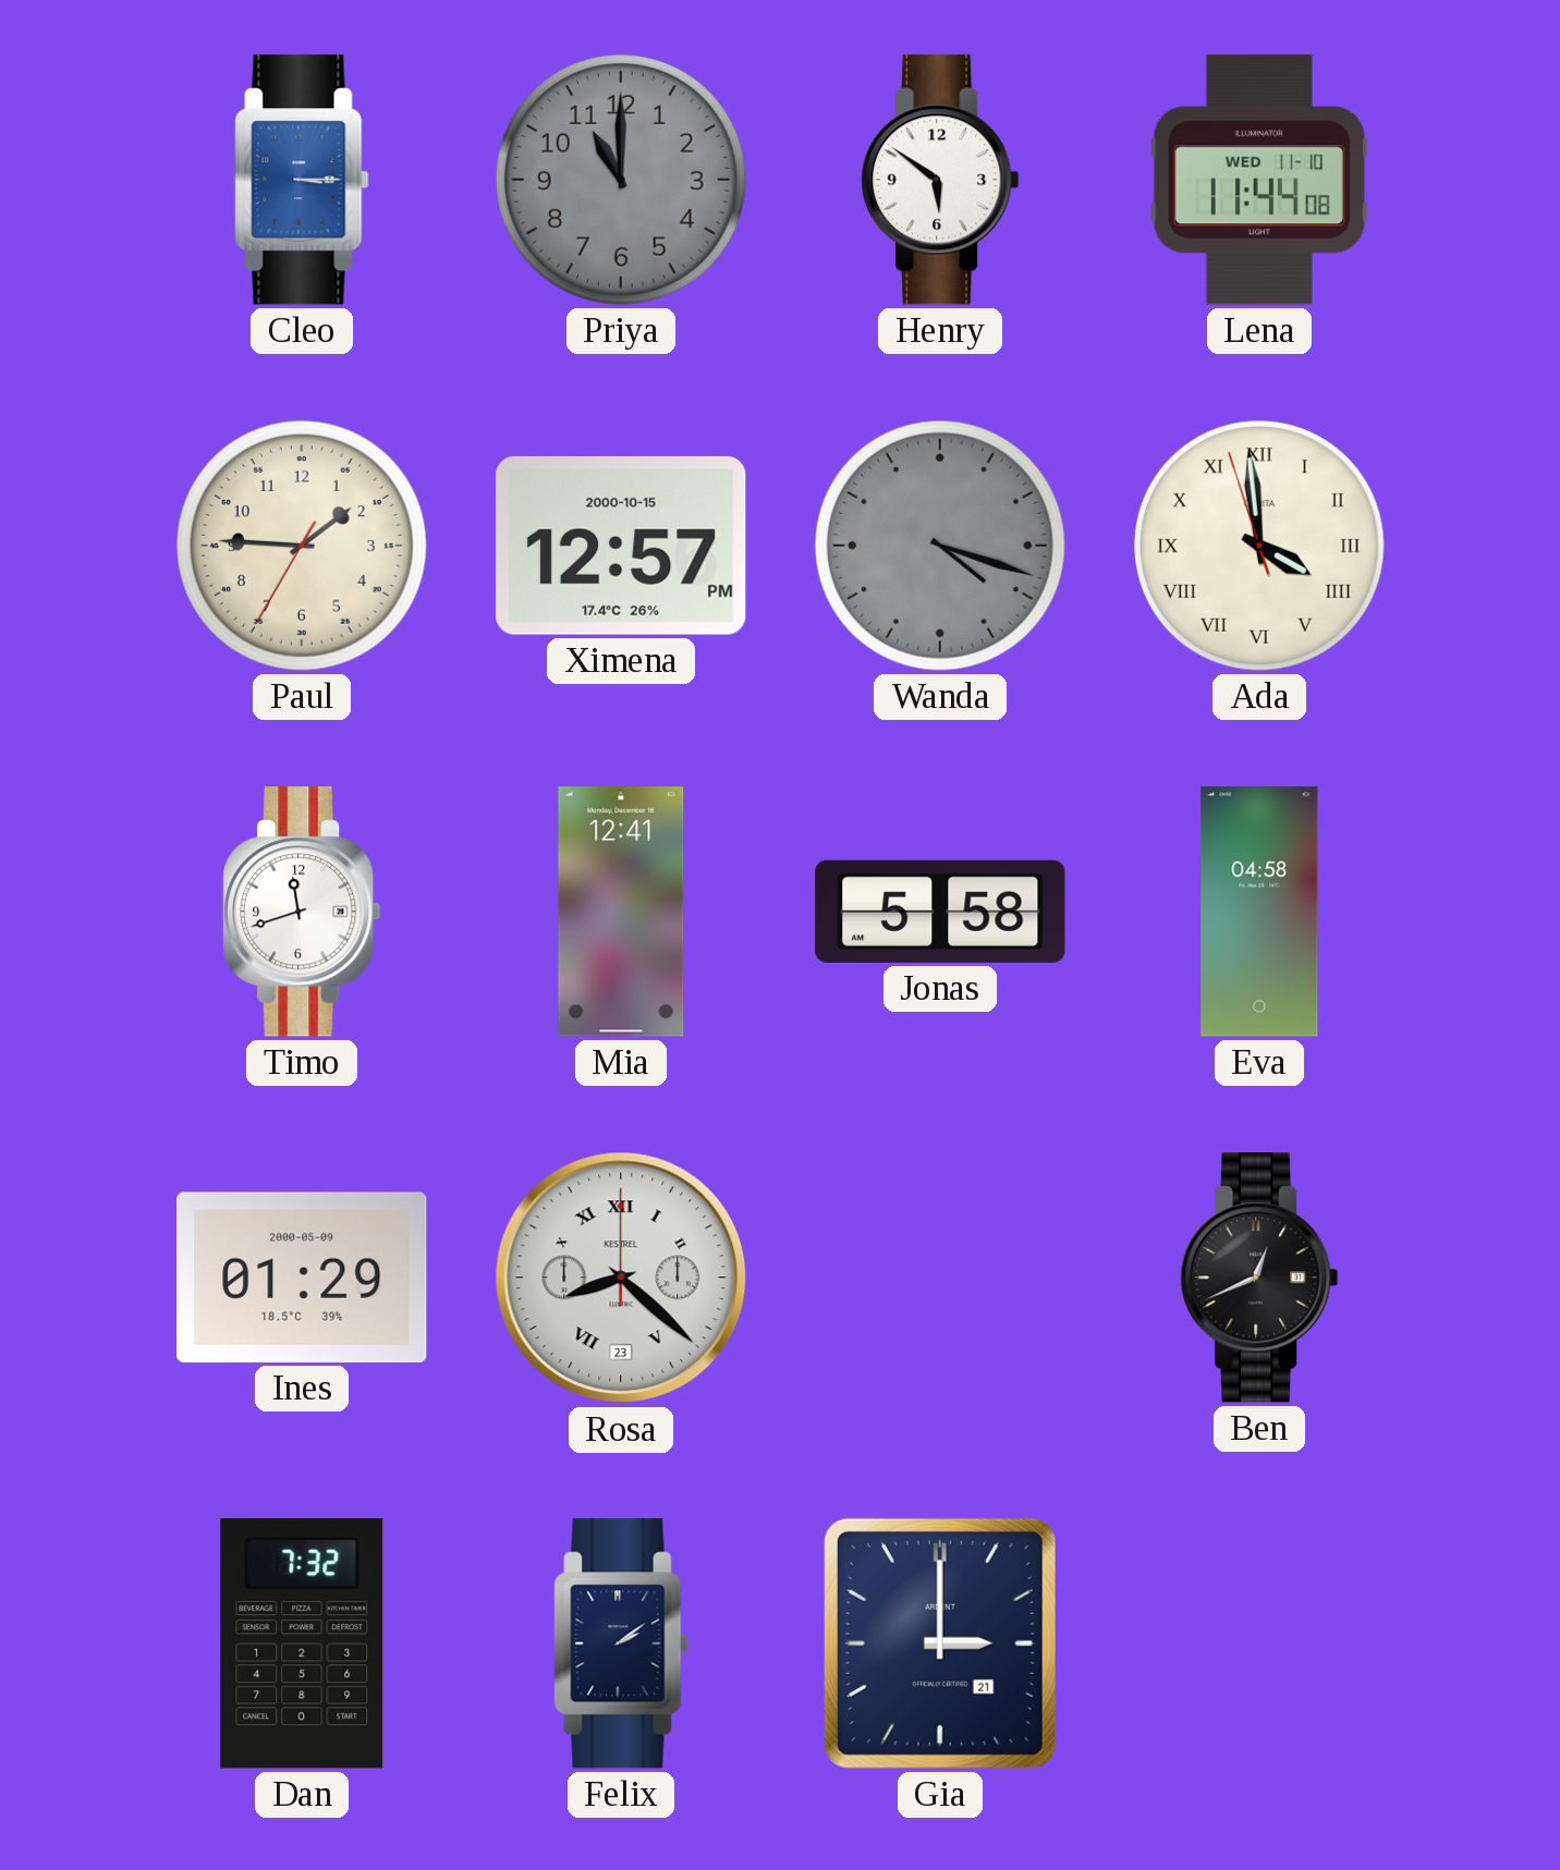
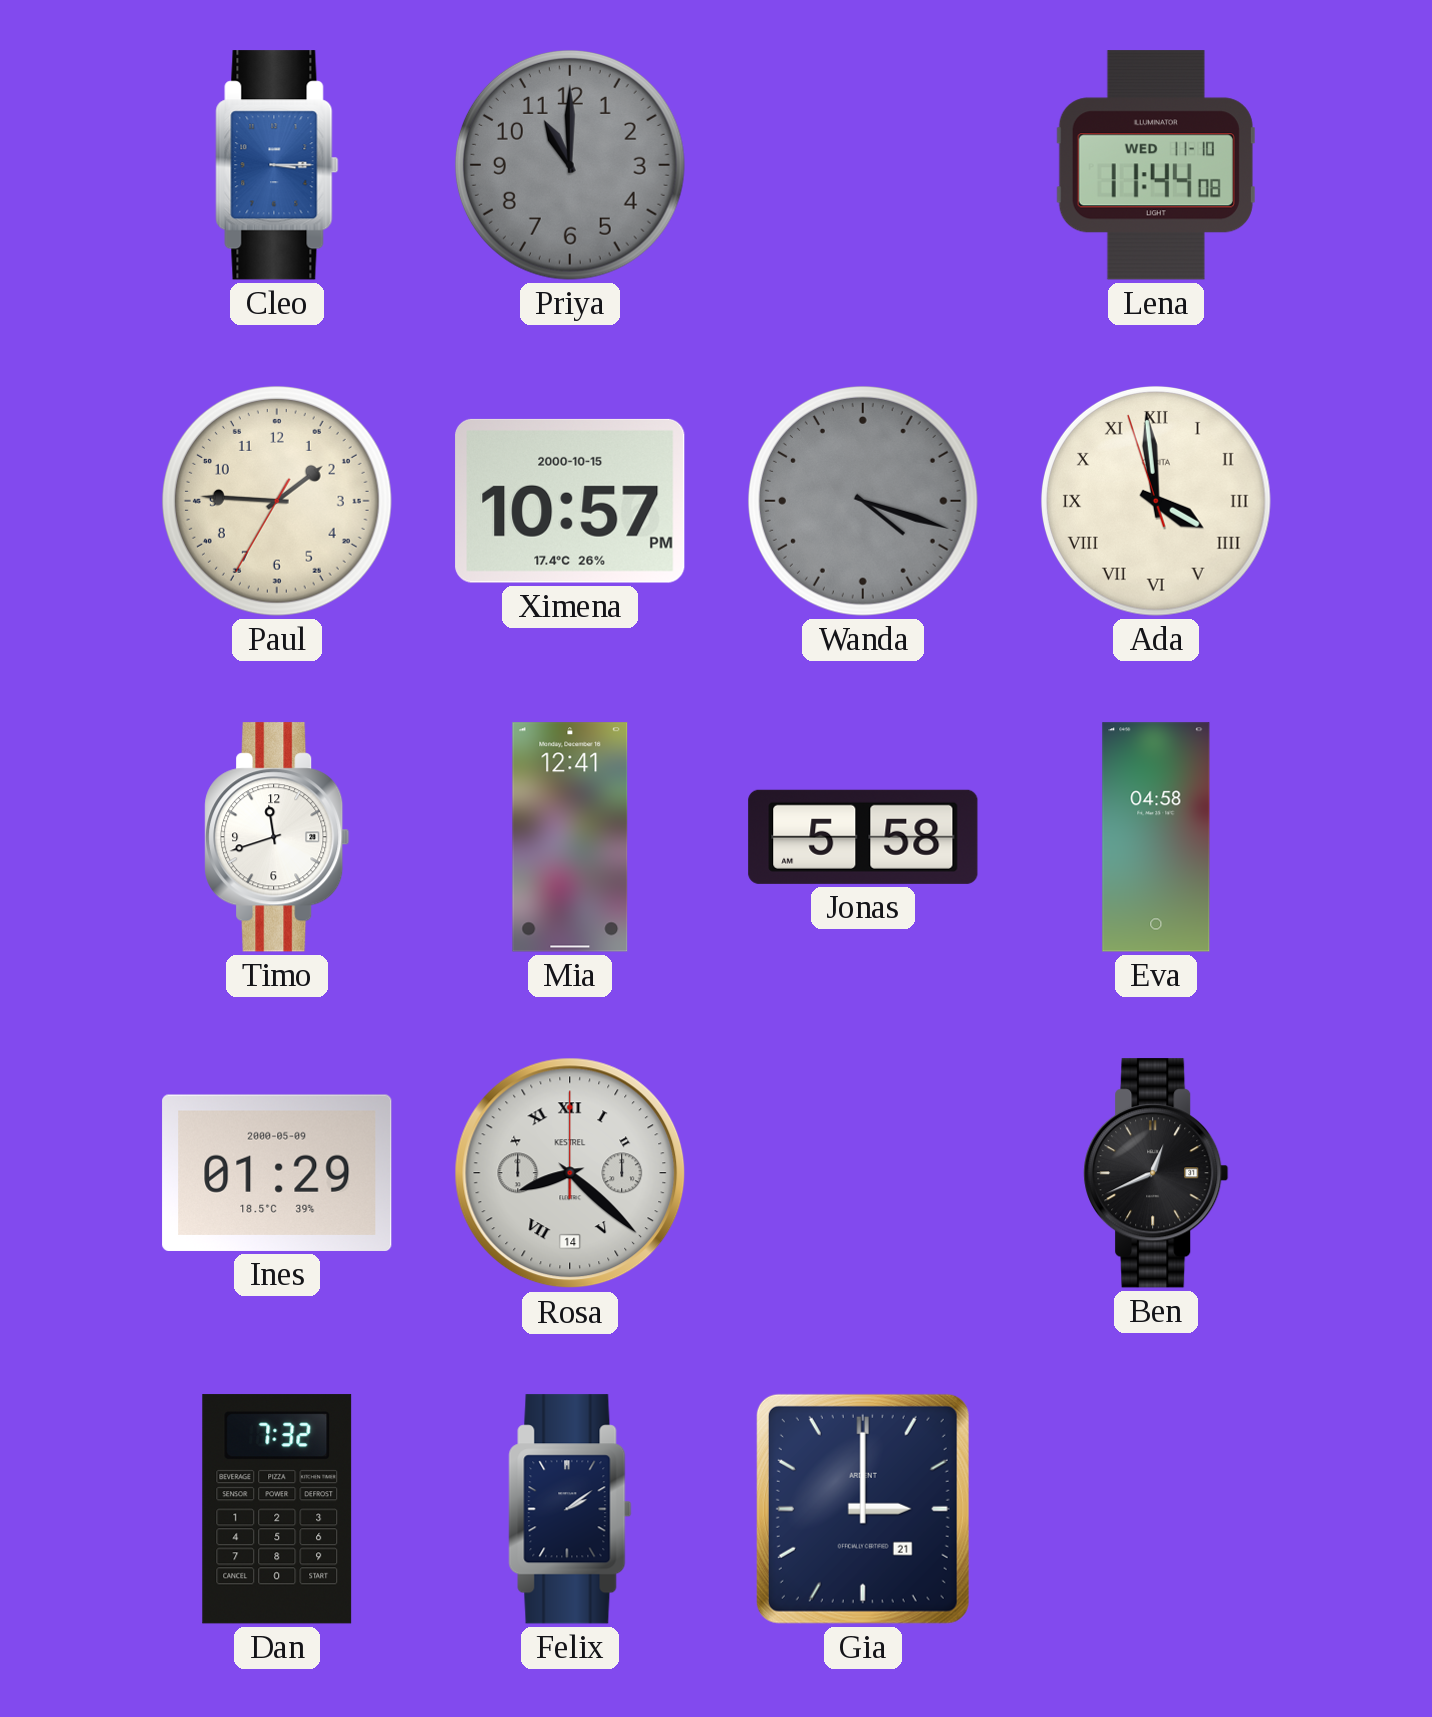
Henry: 5:51 -> none
Ximena: 12:57 -> 10:57
Rosa date: 23 -> 14
